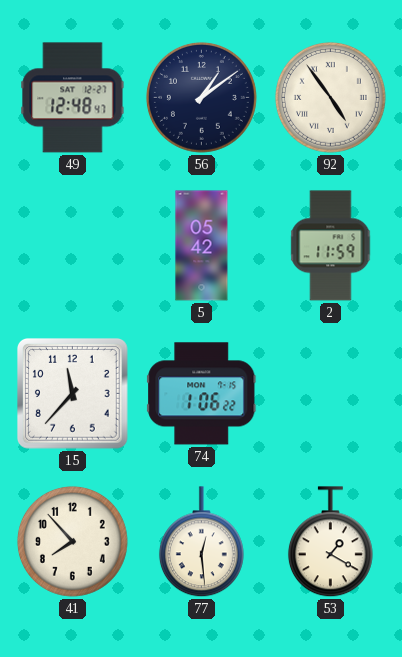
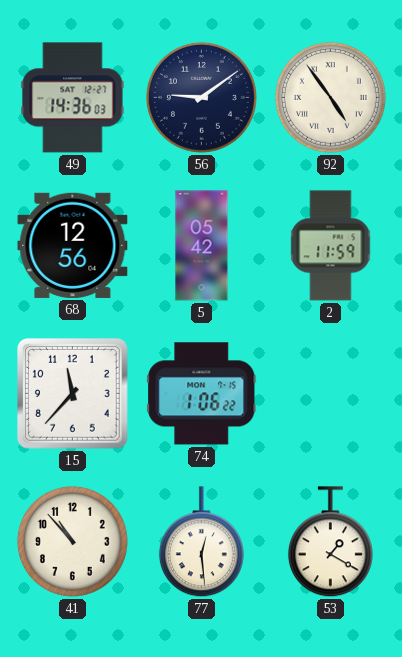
49: 12:48 -> 14:36
56: 1:09 -> 9:09
68: none -> 12:56
41: 7:53 -> 10:53
